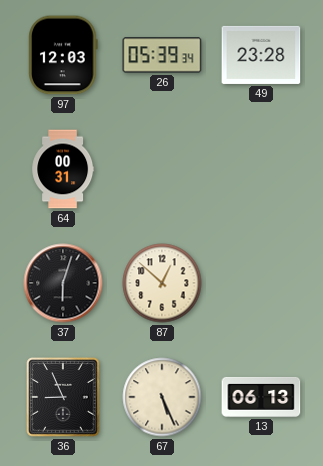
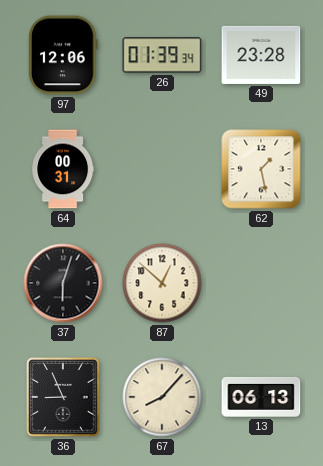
97: 12:03 -> 12:06
26: 05:39 -> 01:39
62: none -> 1:28
67: 5:26 -> 8:07
